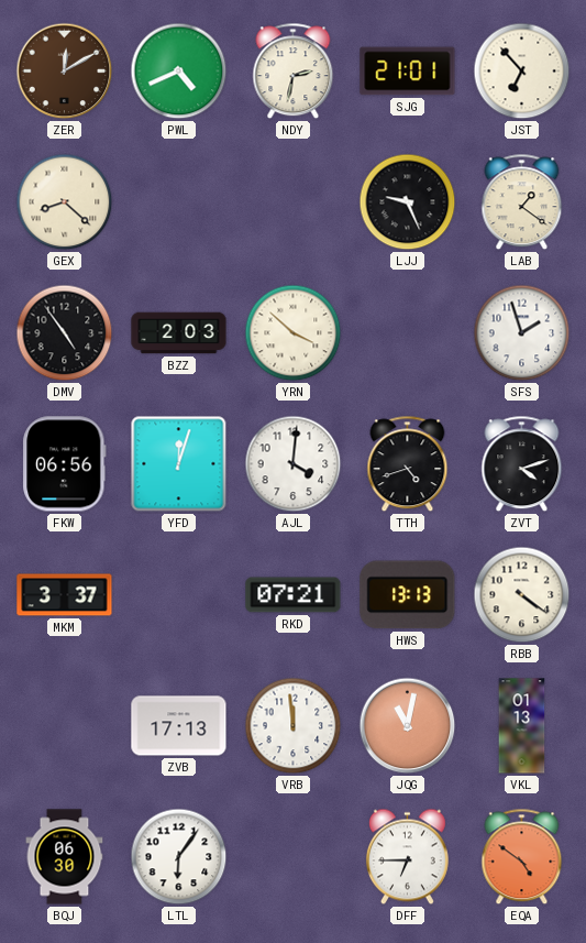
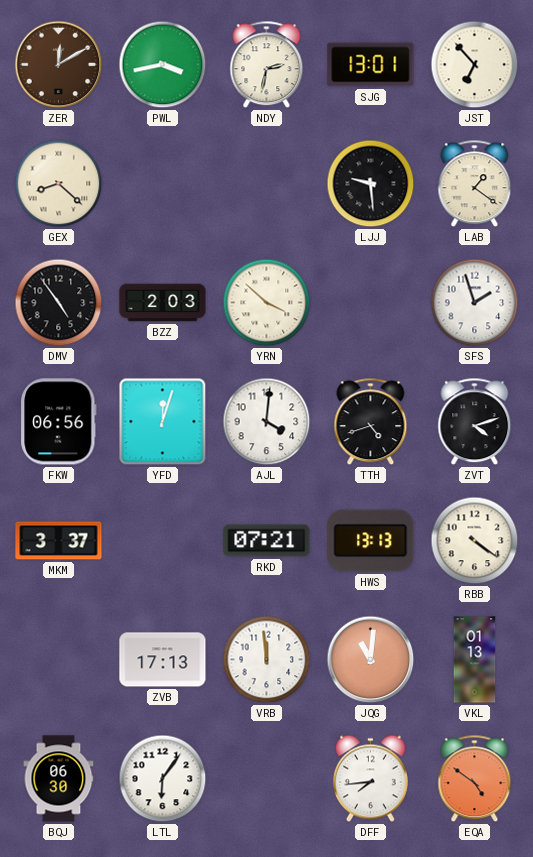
PWL: 4:41 -> 3:43
SJG: 21:01 -> 13:01
LJJ: 9:26 -> 9:29
JQG: 11:02 -> 11:01
DFF: 6:45 -> 7:44
